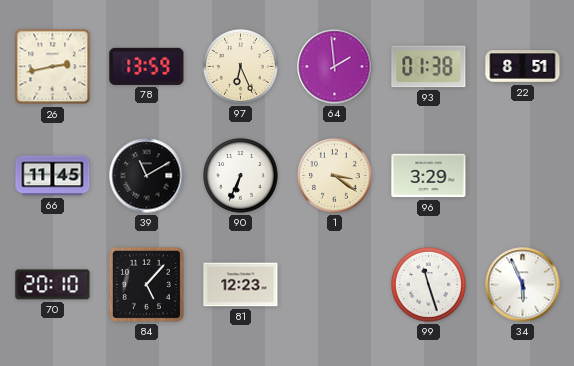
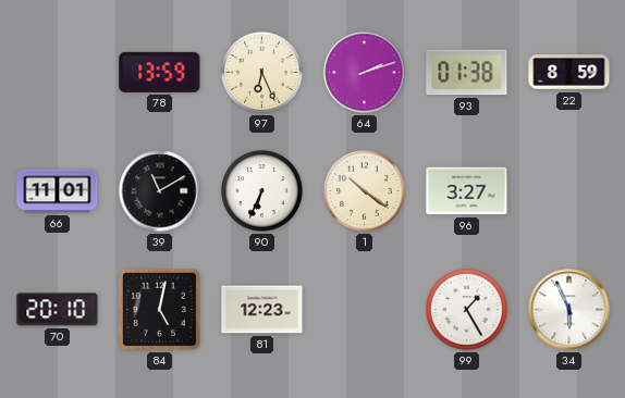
26: 2:43 -> none
64: 1:59 -> 2:12
22: 8:51 -> 8:59
66: 11:45 -> 11:01
1: 3:21 -> 10:21
96: 3:29 -> 3:27
84: 5:07 -> 5:02
99: 11:27 -> 1:25
